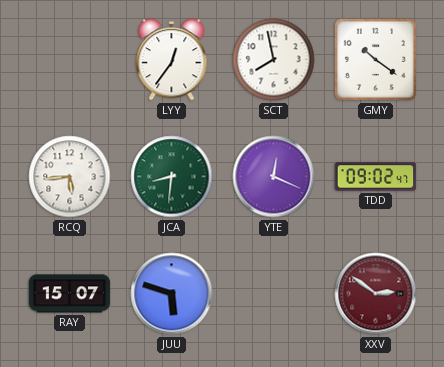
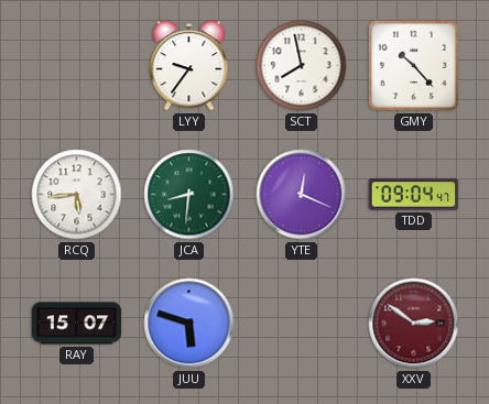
LYY: 12:36 -> 9:36
GMY: 10:21 -> 10:23
TDD: 09:02 -> 09:04
